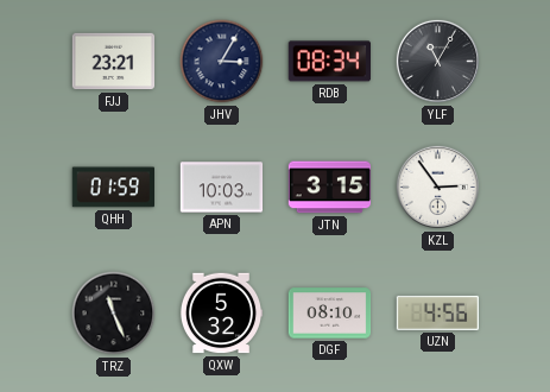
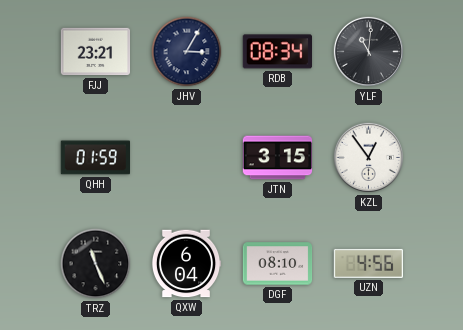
YLF: 11:05 -> 11:01
APN: 10:03 -> none
KZL: 2:54 -> 12:54
QXW: 5:32 -> 6:04
